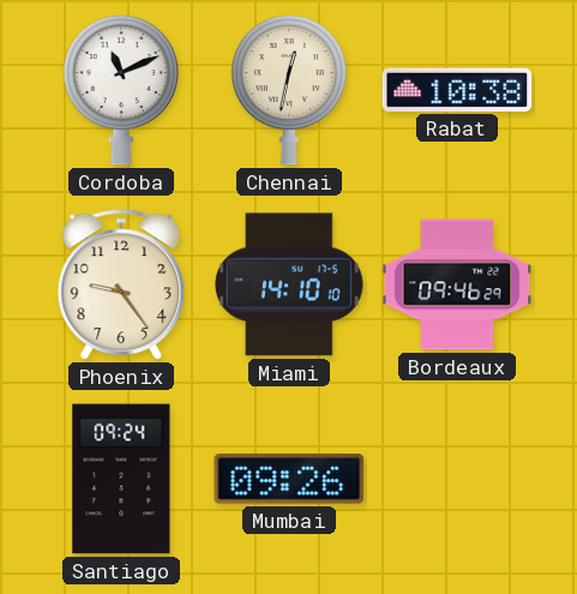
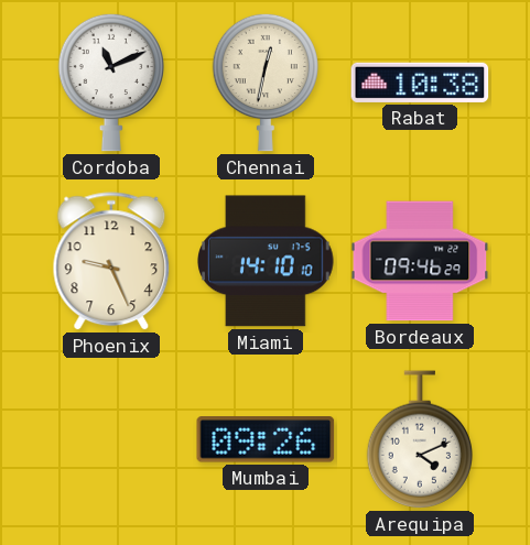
Phoenix: 9:24 -> 9:26
Santiago: 09:24 -> none
Arequipa: none -> 4:11
